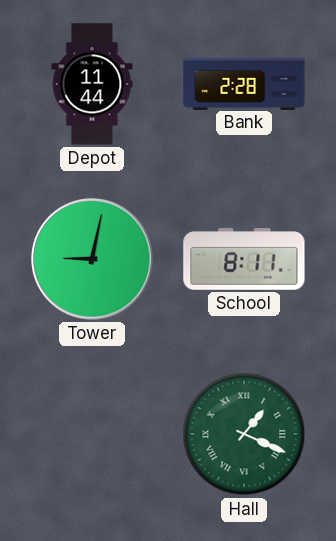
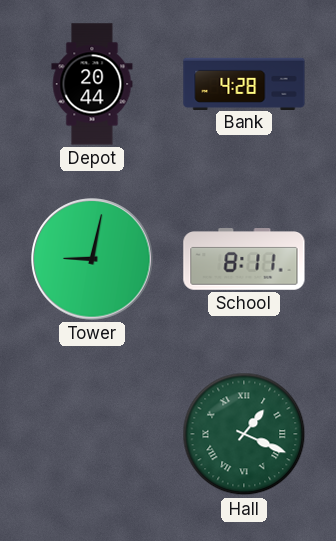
Depot: 11:44 -> 20:44
Bank: 2:28 -> 4:28
